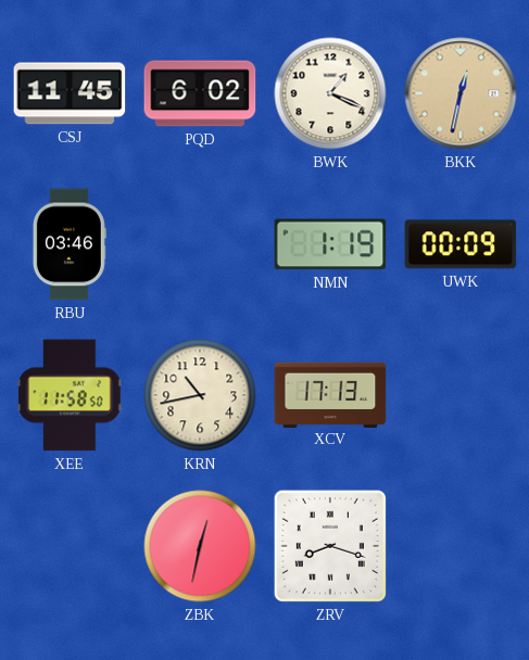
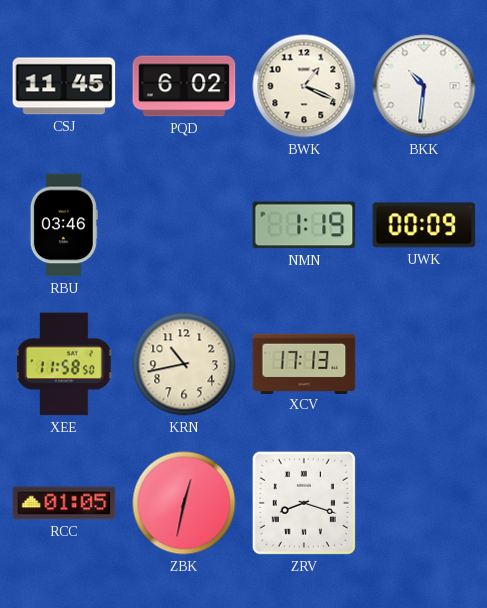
BKK: 12:32 -> 10:31
BKK dial: champagne -> white
RCC: none -> 01:05
